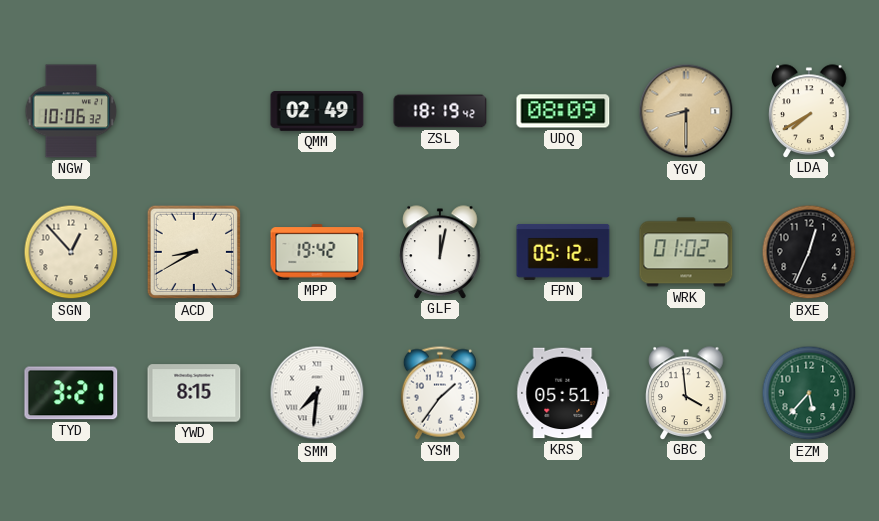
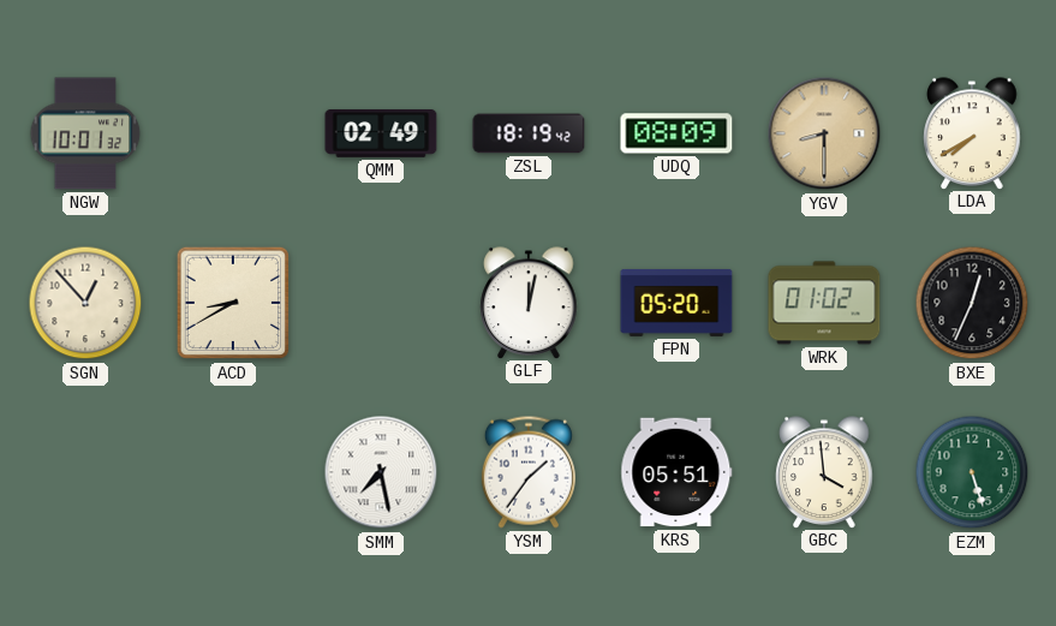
NGW: 10:06 -> 10:01
MPP: 19:42 -> none
FPN: 05:12 -> 05:20
TYD: 3:21 -> none
YWD: 8:15 -> none
SMM: 7:31 -> 7:28
EZM: 5:37 -> 5:27
